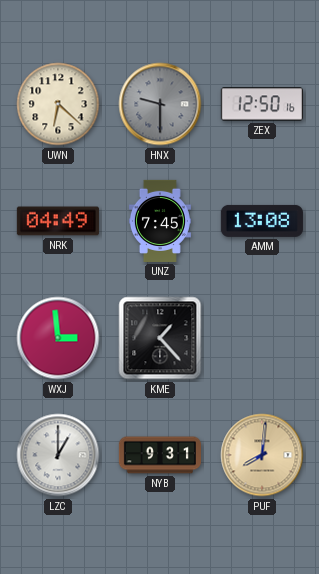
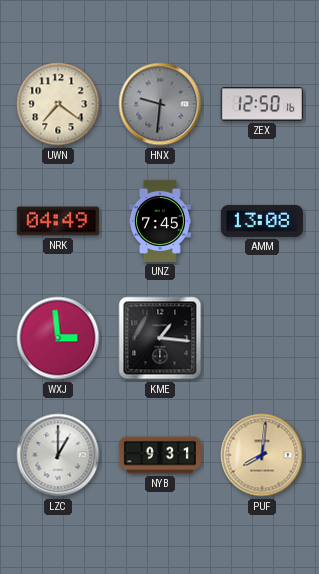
UWN: 6:22 -> 7:21
HNX: 9:30 -> 9:31
KME: 1:23 -> 1:16
